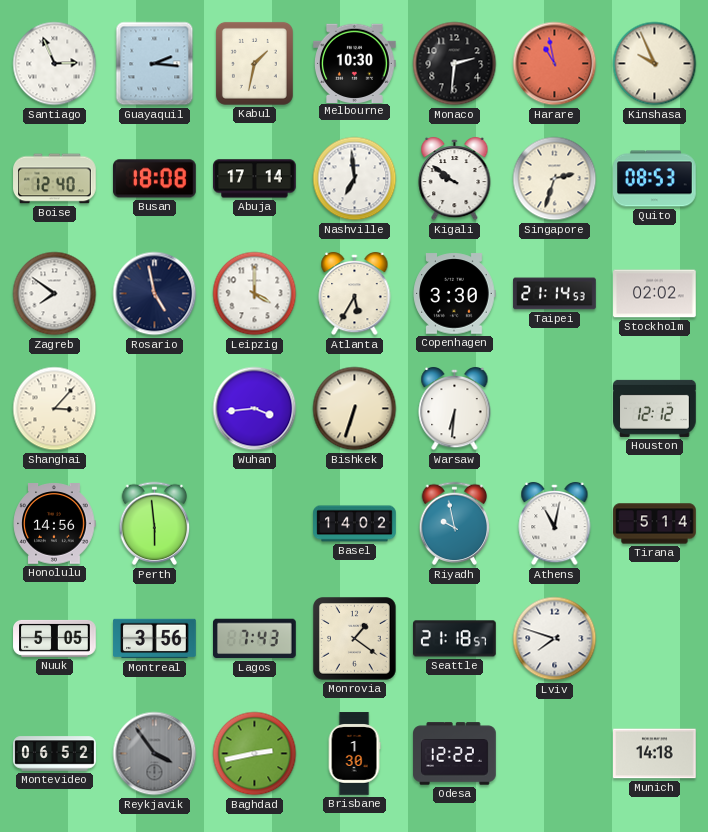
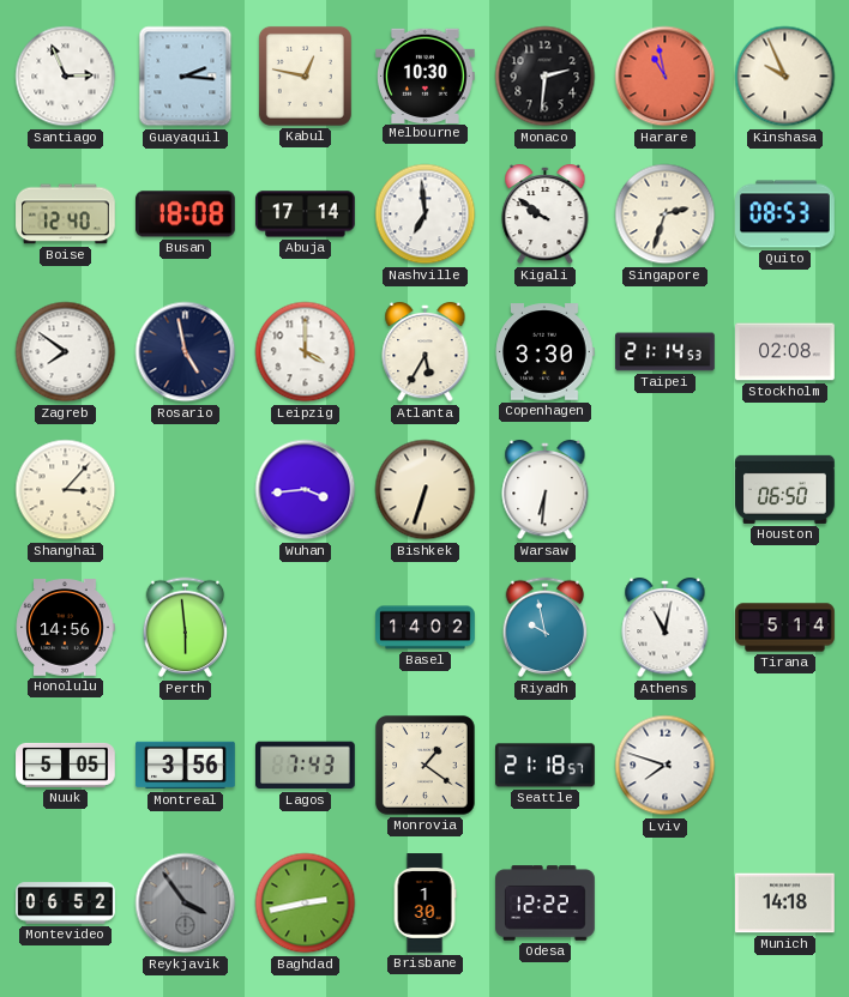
Kabul: 1:32 -> 12:47
Stockholm: 02:02 -> 02:08
Houston: 12:12 -> 06:50
